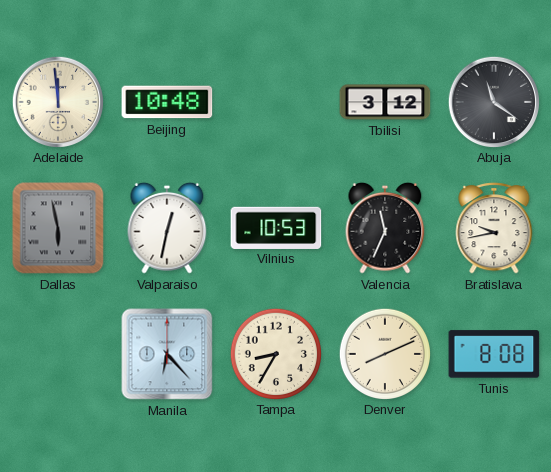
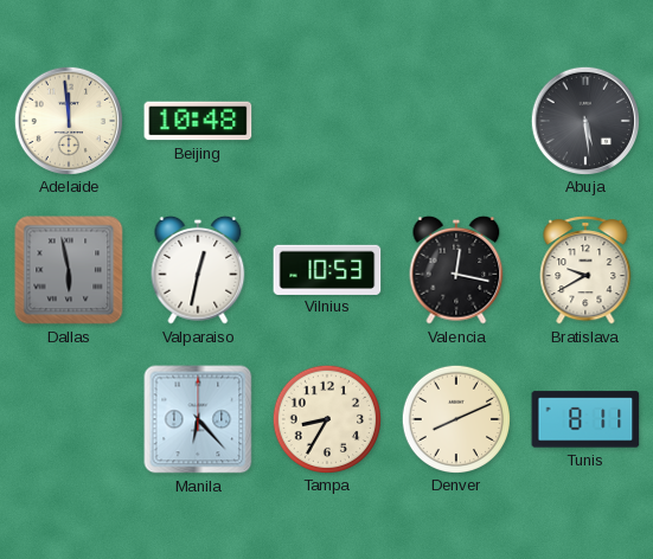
Tbilisi: 3:12 -> none
Abuja: 11:21 -> 5:29
Valencia: 11:34 -> 12:17
Bratislava: 9:43 -> 9:40
Tunis: 8:08 -> 8:11
